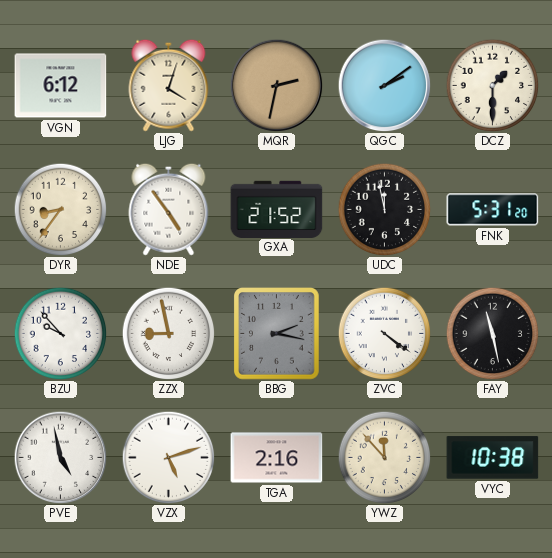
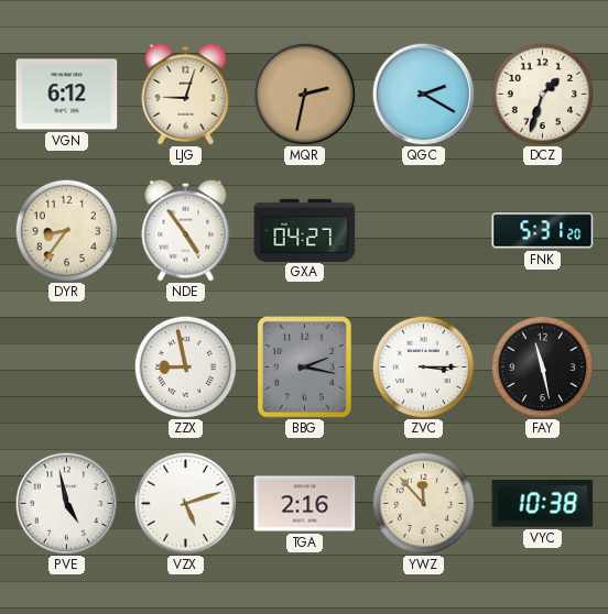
LJG: 4:03 -> 9:03
QGC: 2:09 -> 2:20
DCZ: 1:30 -> 1:33
GXA: 21:52 -> 04:27
UDC: 11:58 -> none
BZU: 9:53 -> none
ZVC: 4:21 -> 3:15
